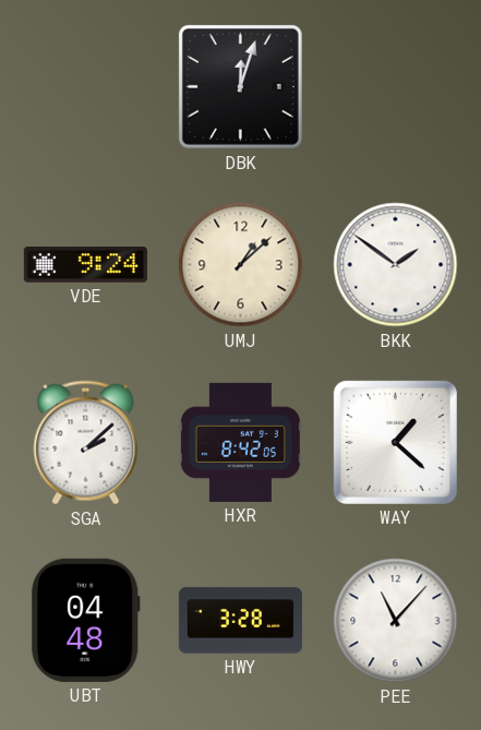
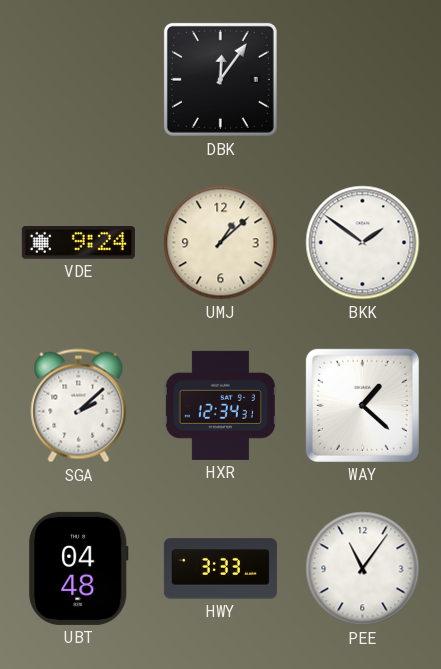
DBK: 12:03 -> 12:06
HXR: 8:42 -> 12:34
HWY: 3:28 -> 3:33
PEE: 11:07 -> 11:06
